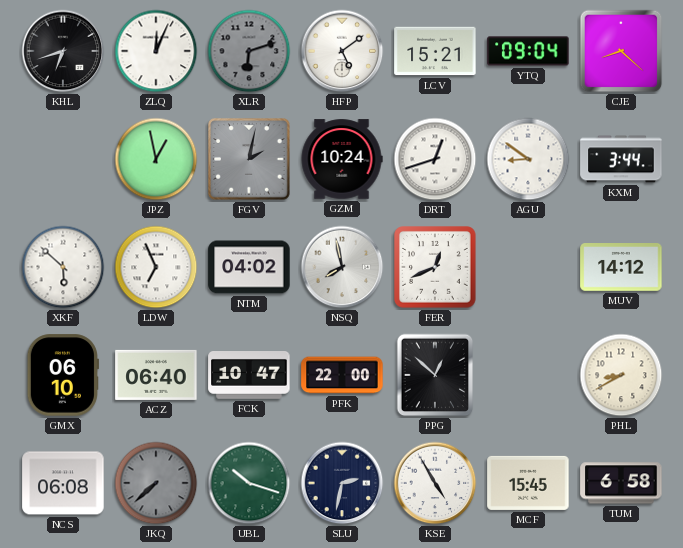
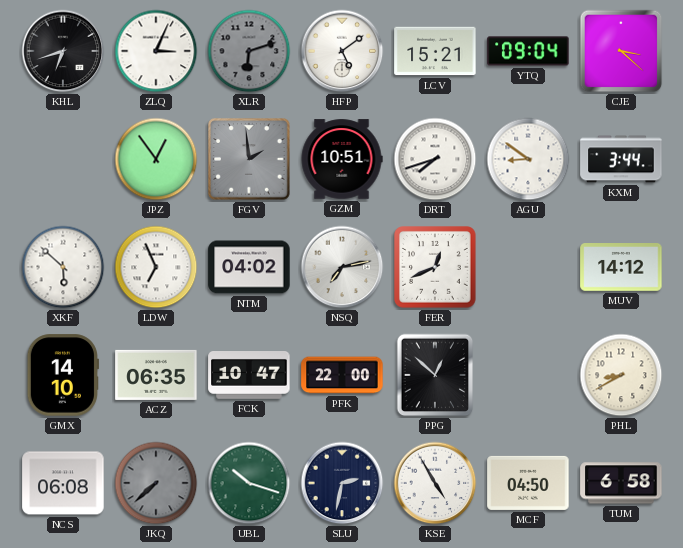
ZLQ: 12:04 -> 3:04
CJE: 8:22 -> 3:22
JPZ: 12:58 -> 12:54
FGV: 2:02 -> 1:59
GZM: 10:24 -> 10:51
DRT: 12:42 -> 7:42
NSQ: 7:58 -> 7:13
GMX: 06:10 -> 14:10
ACZ: 06:40 -> 06:35
MCF: 15:45 -> 04:50
